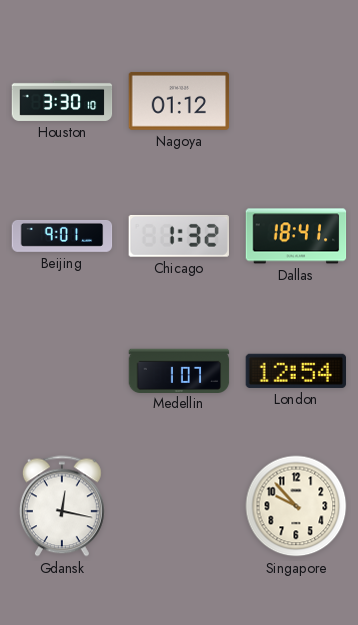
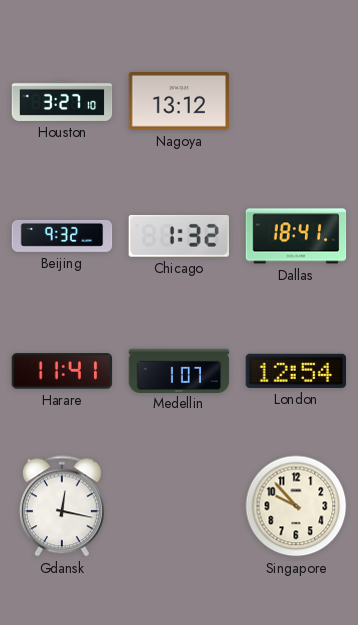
Houston: 3:30 -> 3:27
Nagoya: 01:12 -> 13:12
Beijing: 9:01 -> 9:32
Harare: none -> 11:41
